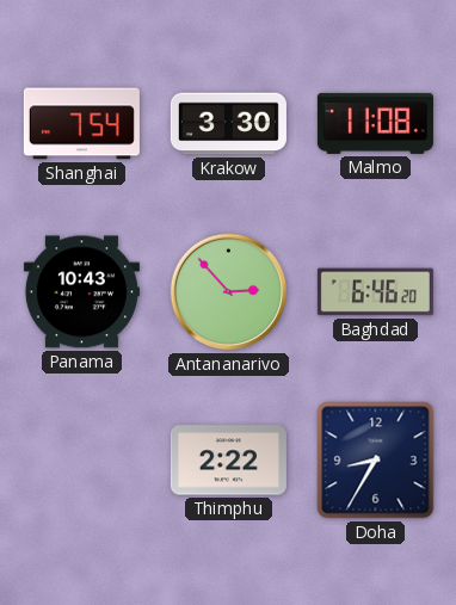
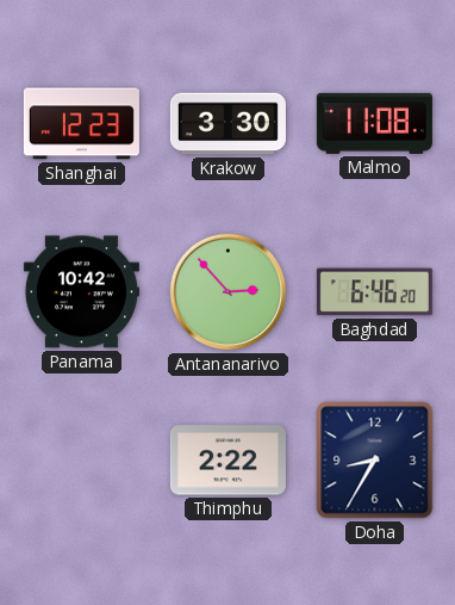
Shanghai: 7:54 -> 12:23
Panama: 10:43 -> 10:42
